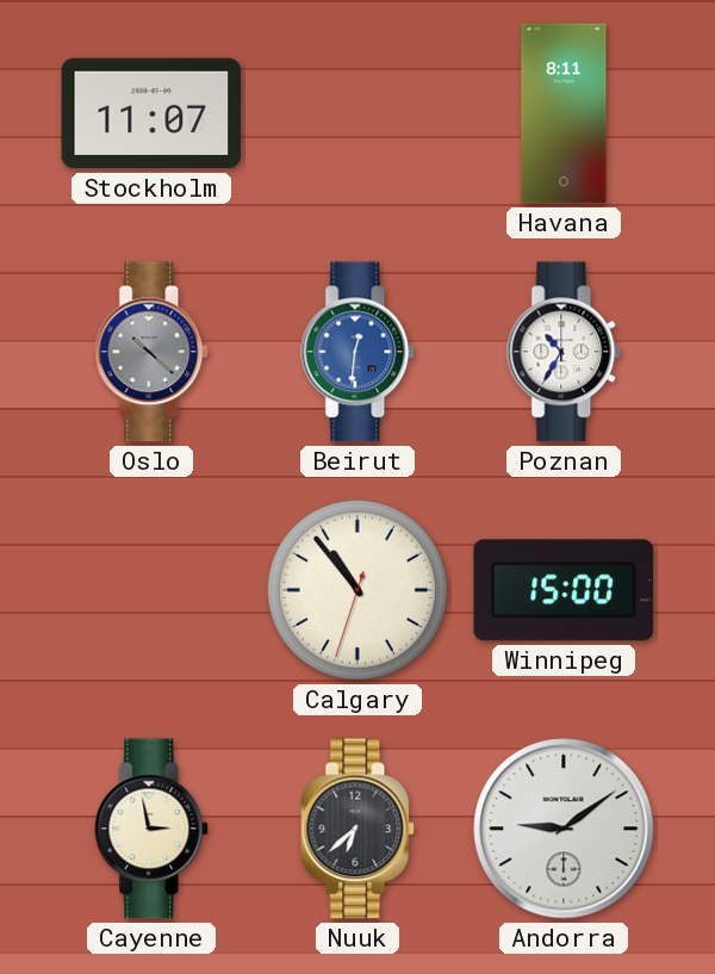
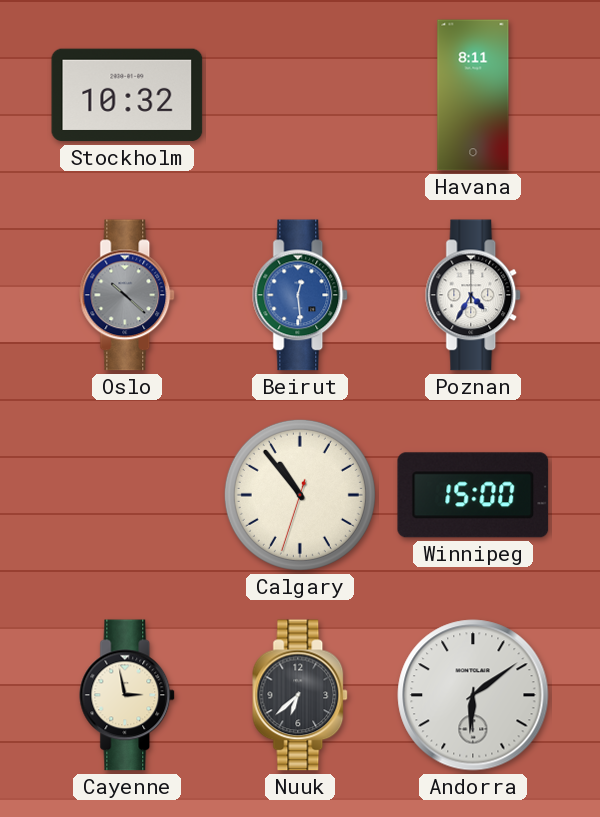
Stockholm: 11:07 -> 10:32
Beirut: 12:31 -> 12:29
Poznan: 10:35 -> 4:35
Andorra: 9:09 -> 6:09
